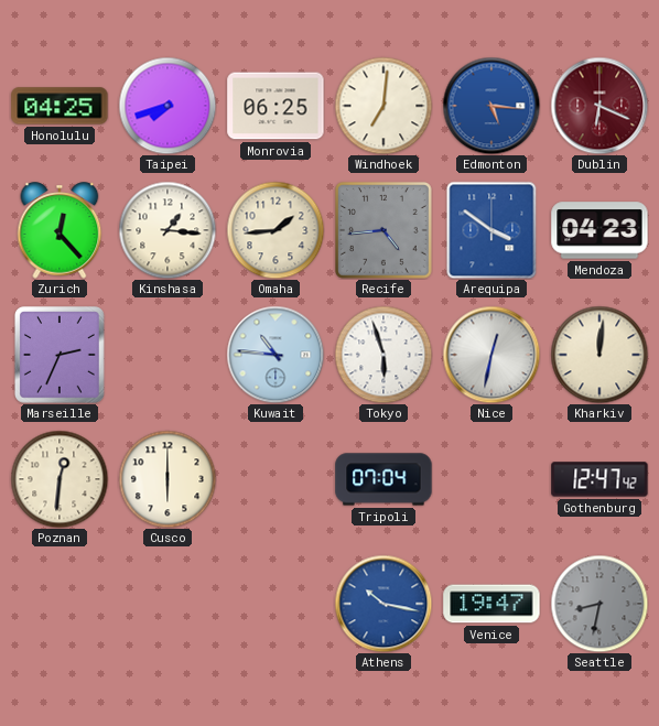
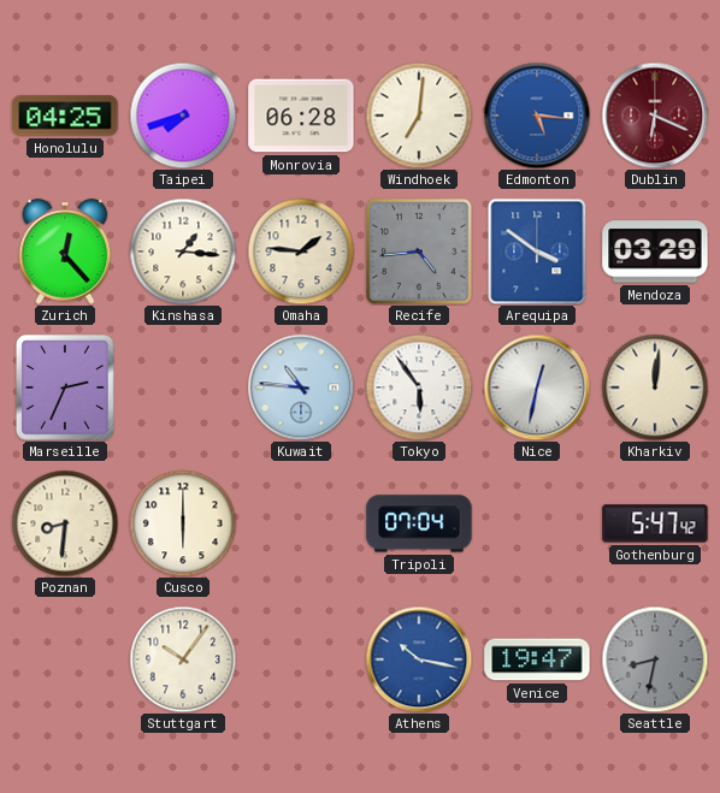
Monrovia: 06:25 -> 06:28
Omaha: 1:44 -> 1:46
Mendoza: 04:23 -> 03:29
Tokyo: 5:57 -> 5:54
Poznan: 12:31 -> 8:31
Gothenburg: 12:47 -> 5:47
Stuttgart: none -> 10:06
